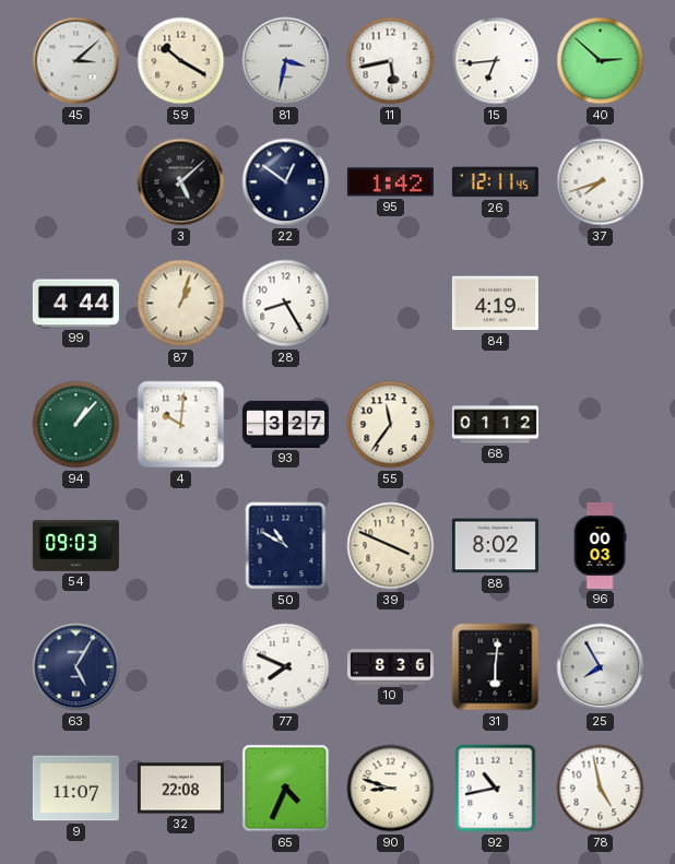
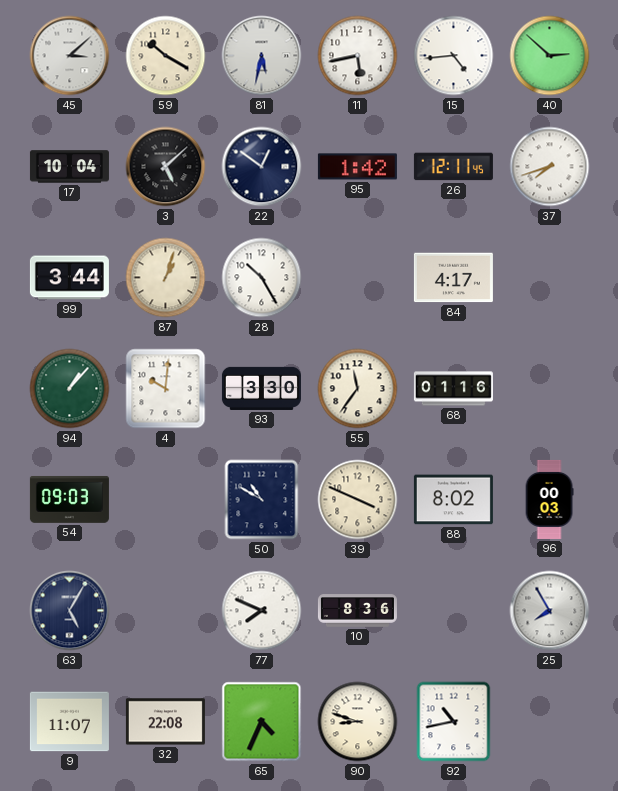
81: 3:32 -> 5:32
15: 6:44 -> 4:44
17: none -> 10:04
99: 4:44 -> 3:44
28: 8:25 -> 10:25
84: 4:19 -> 4:17
93: 3:27 -> 3:30
68: 01:12 -> 01:16
31: 6:01 -> none
78: 4:58 -> none
